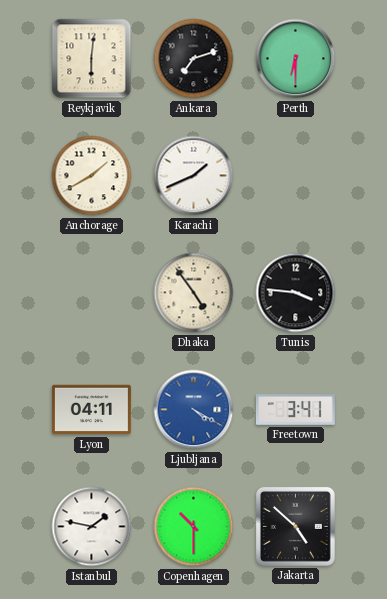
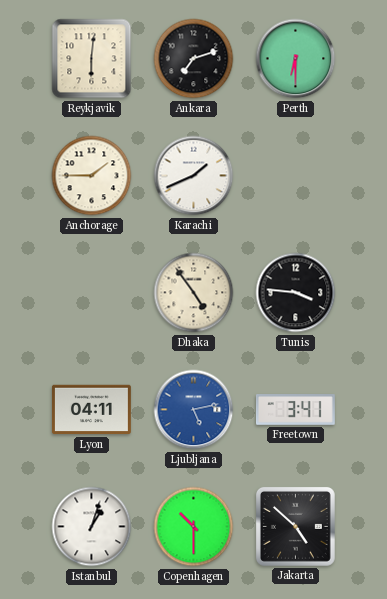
Anchorage: 1:40 -> 1:45
Ljubljana: 4:20 -> 5:13
Istanbul: 1:47 -> 1:03
